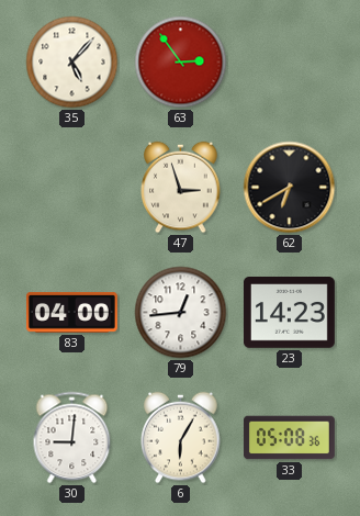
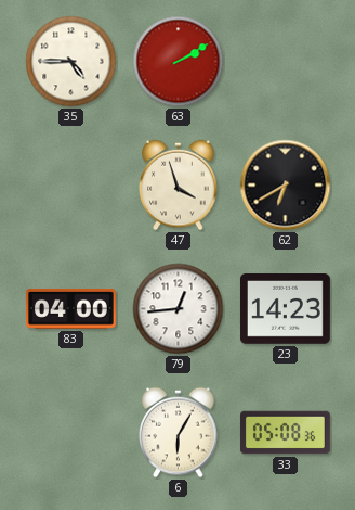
35: 5:07 -> 4:45
63: 2:54 -> 2:10
47: 2:57 -> 3:57
30: 9:01 -> none
